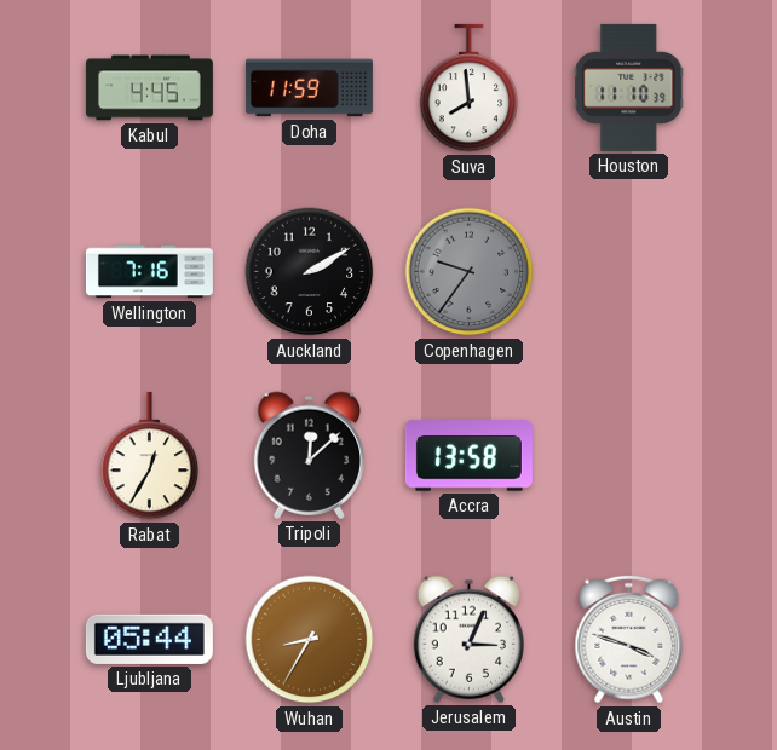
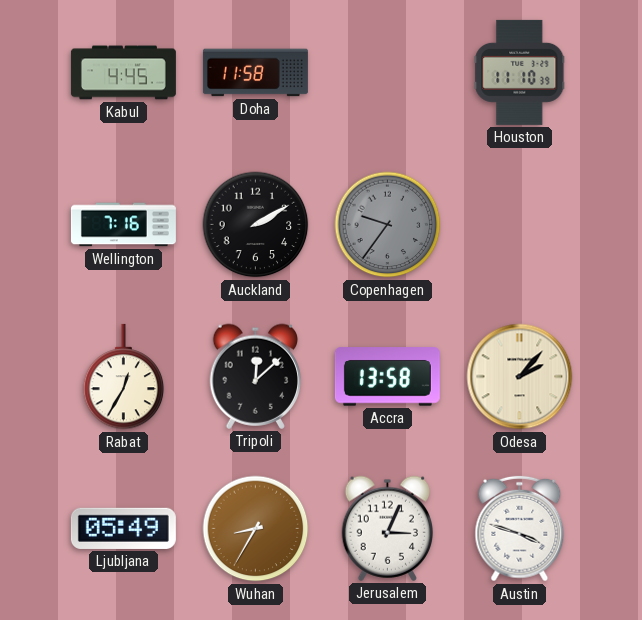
Doha: 11:59 -> 11:58
Suva: 7:59 -> none
Odesa: none -> 2:07
Ljubljana: 05:44 -> 05:49
